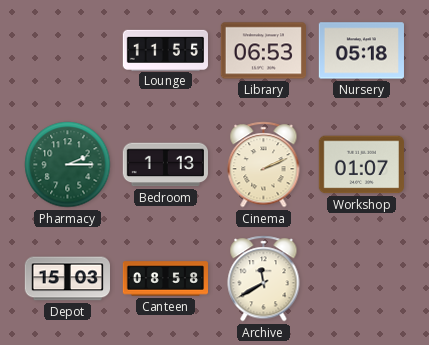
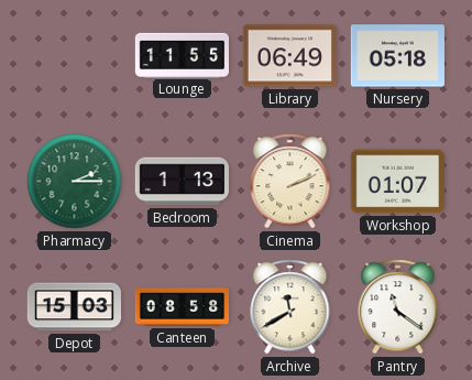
Library: 06:53 -> 06:49
Pantry: none -> 11:21
